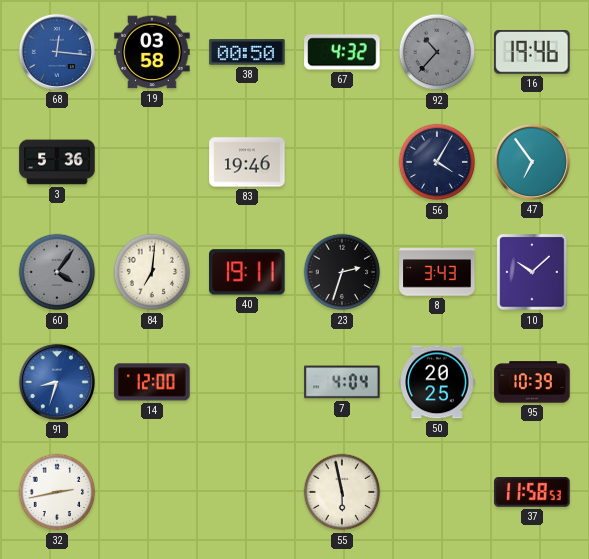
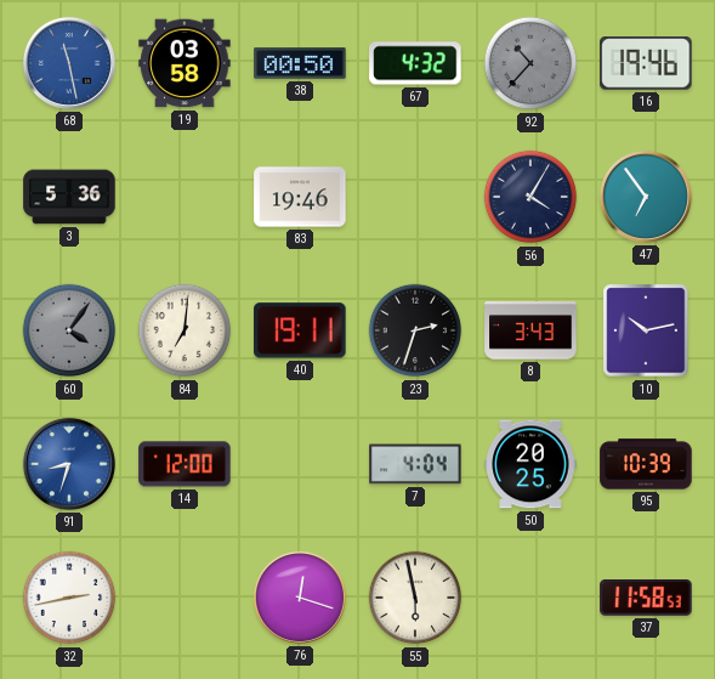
68: 12:16 -> 11:28
10: 10:08 -> 10:13
76: none -> 12:18
